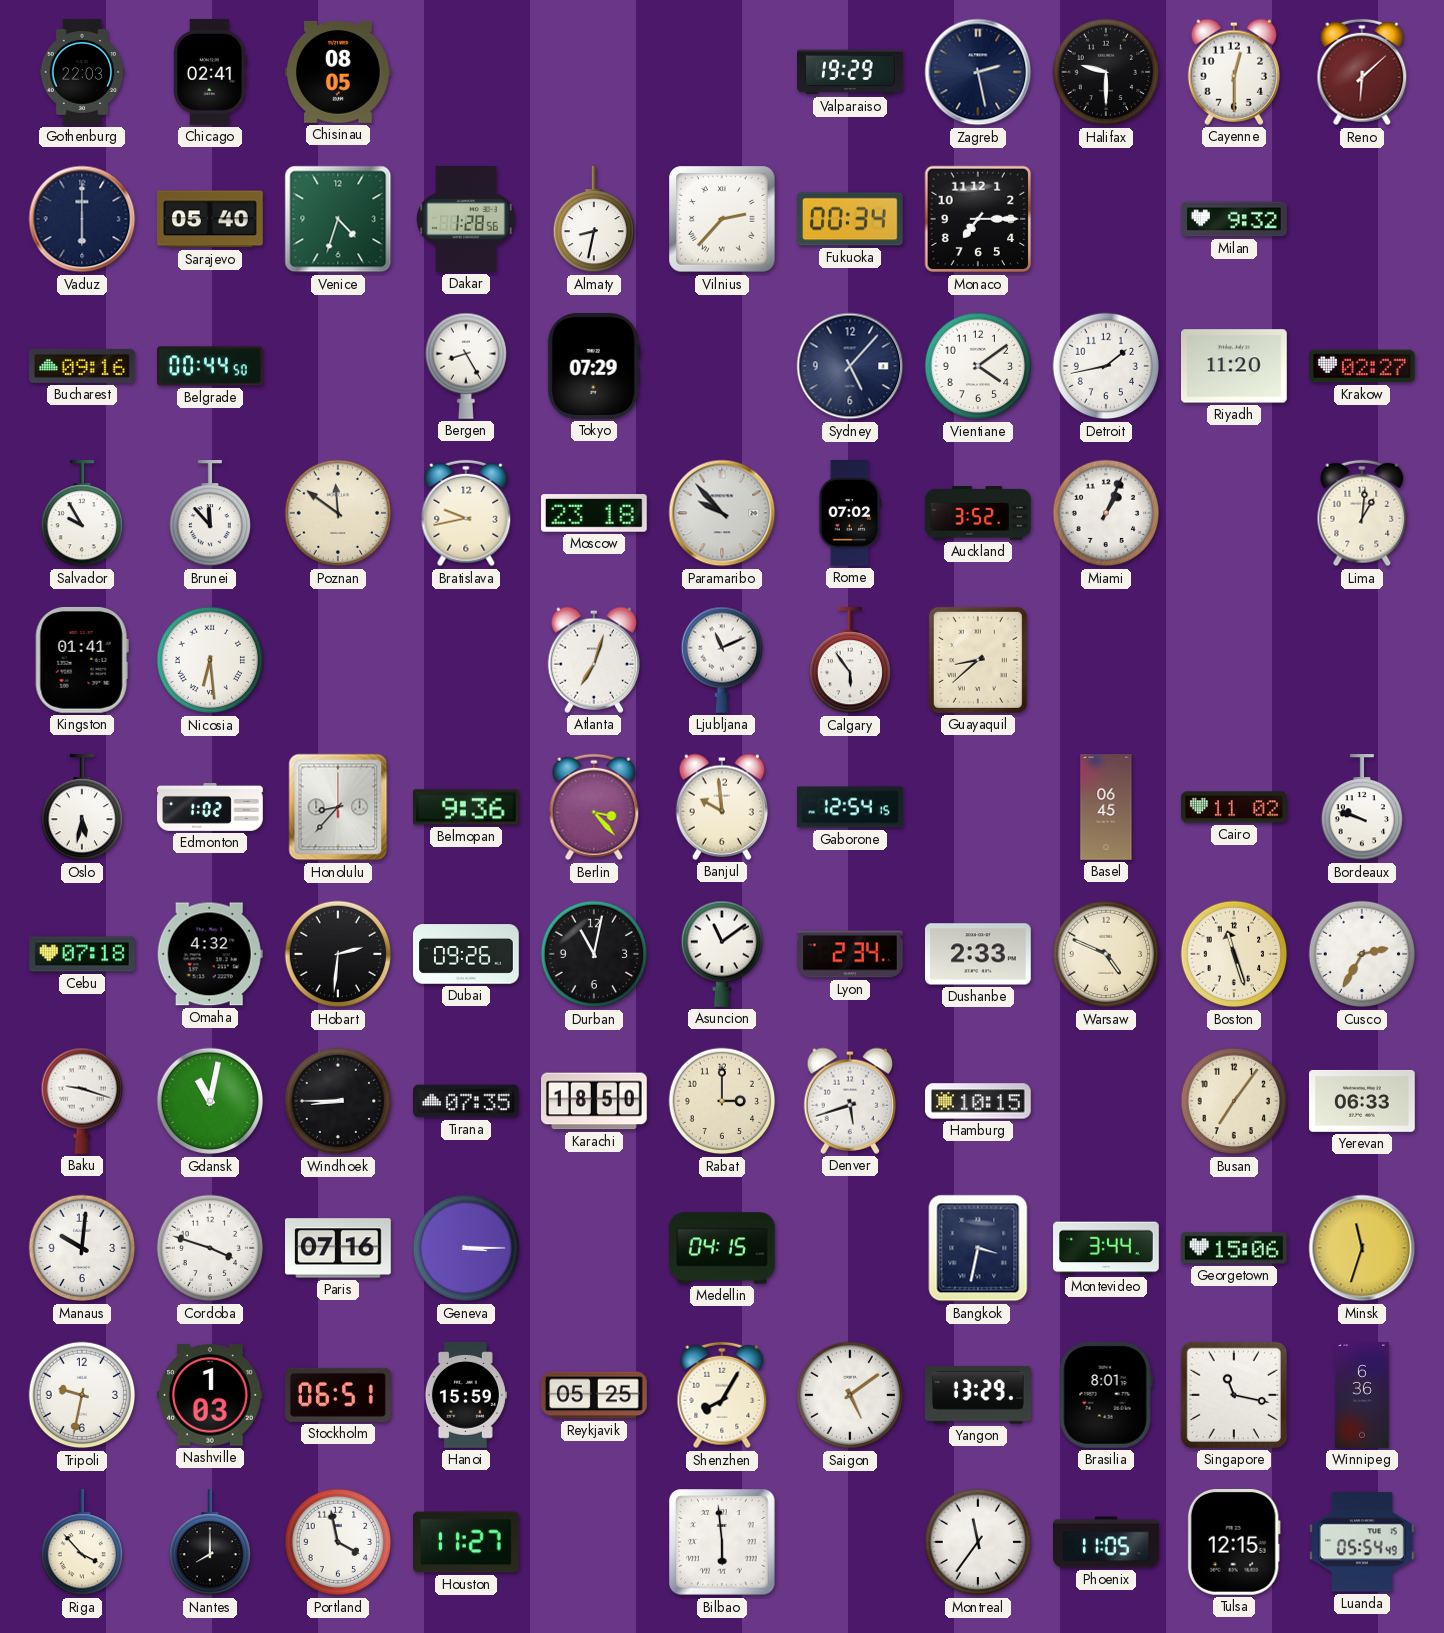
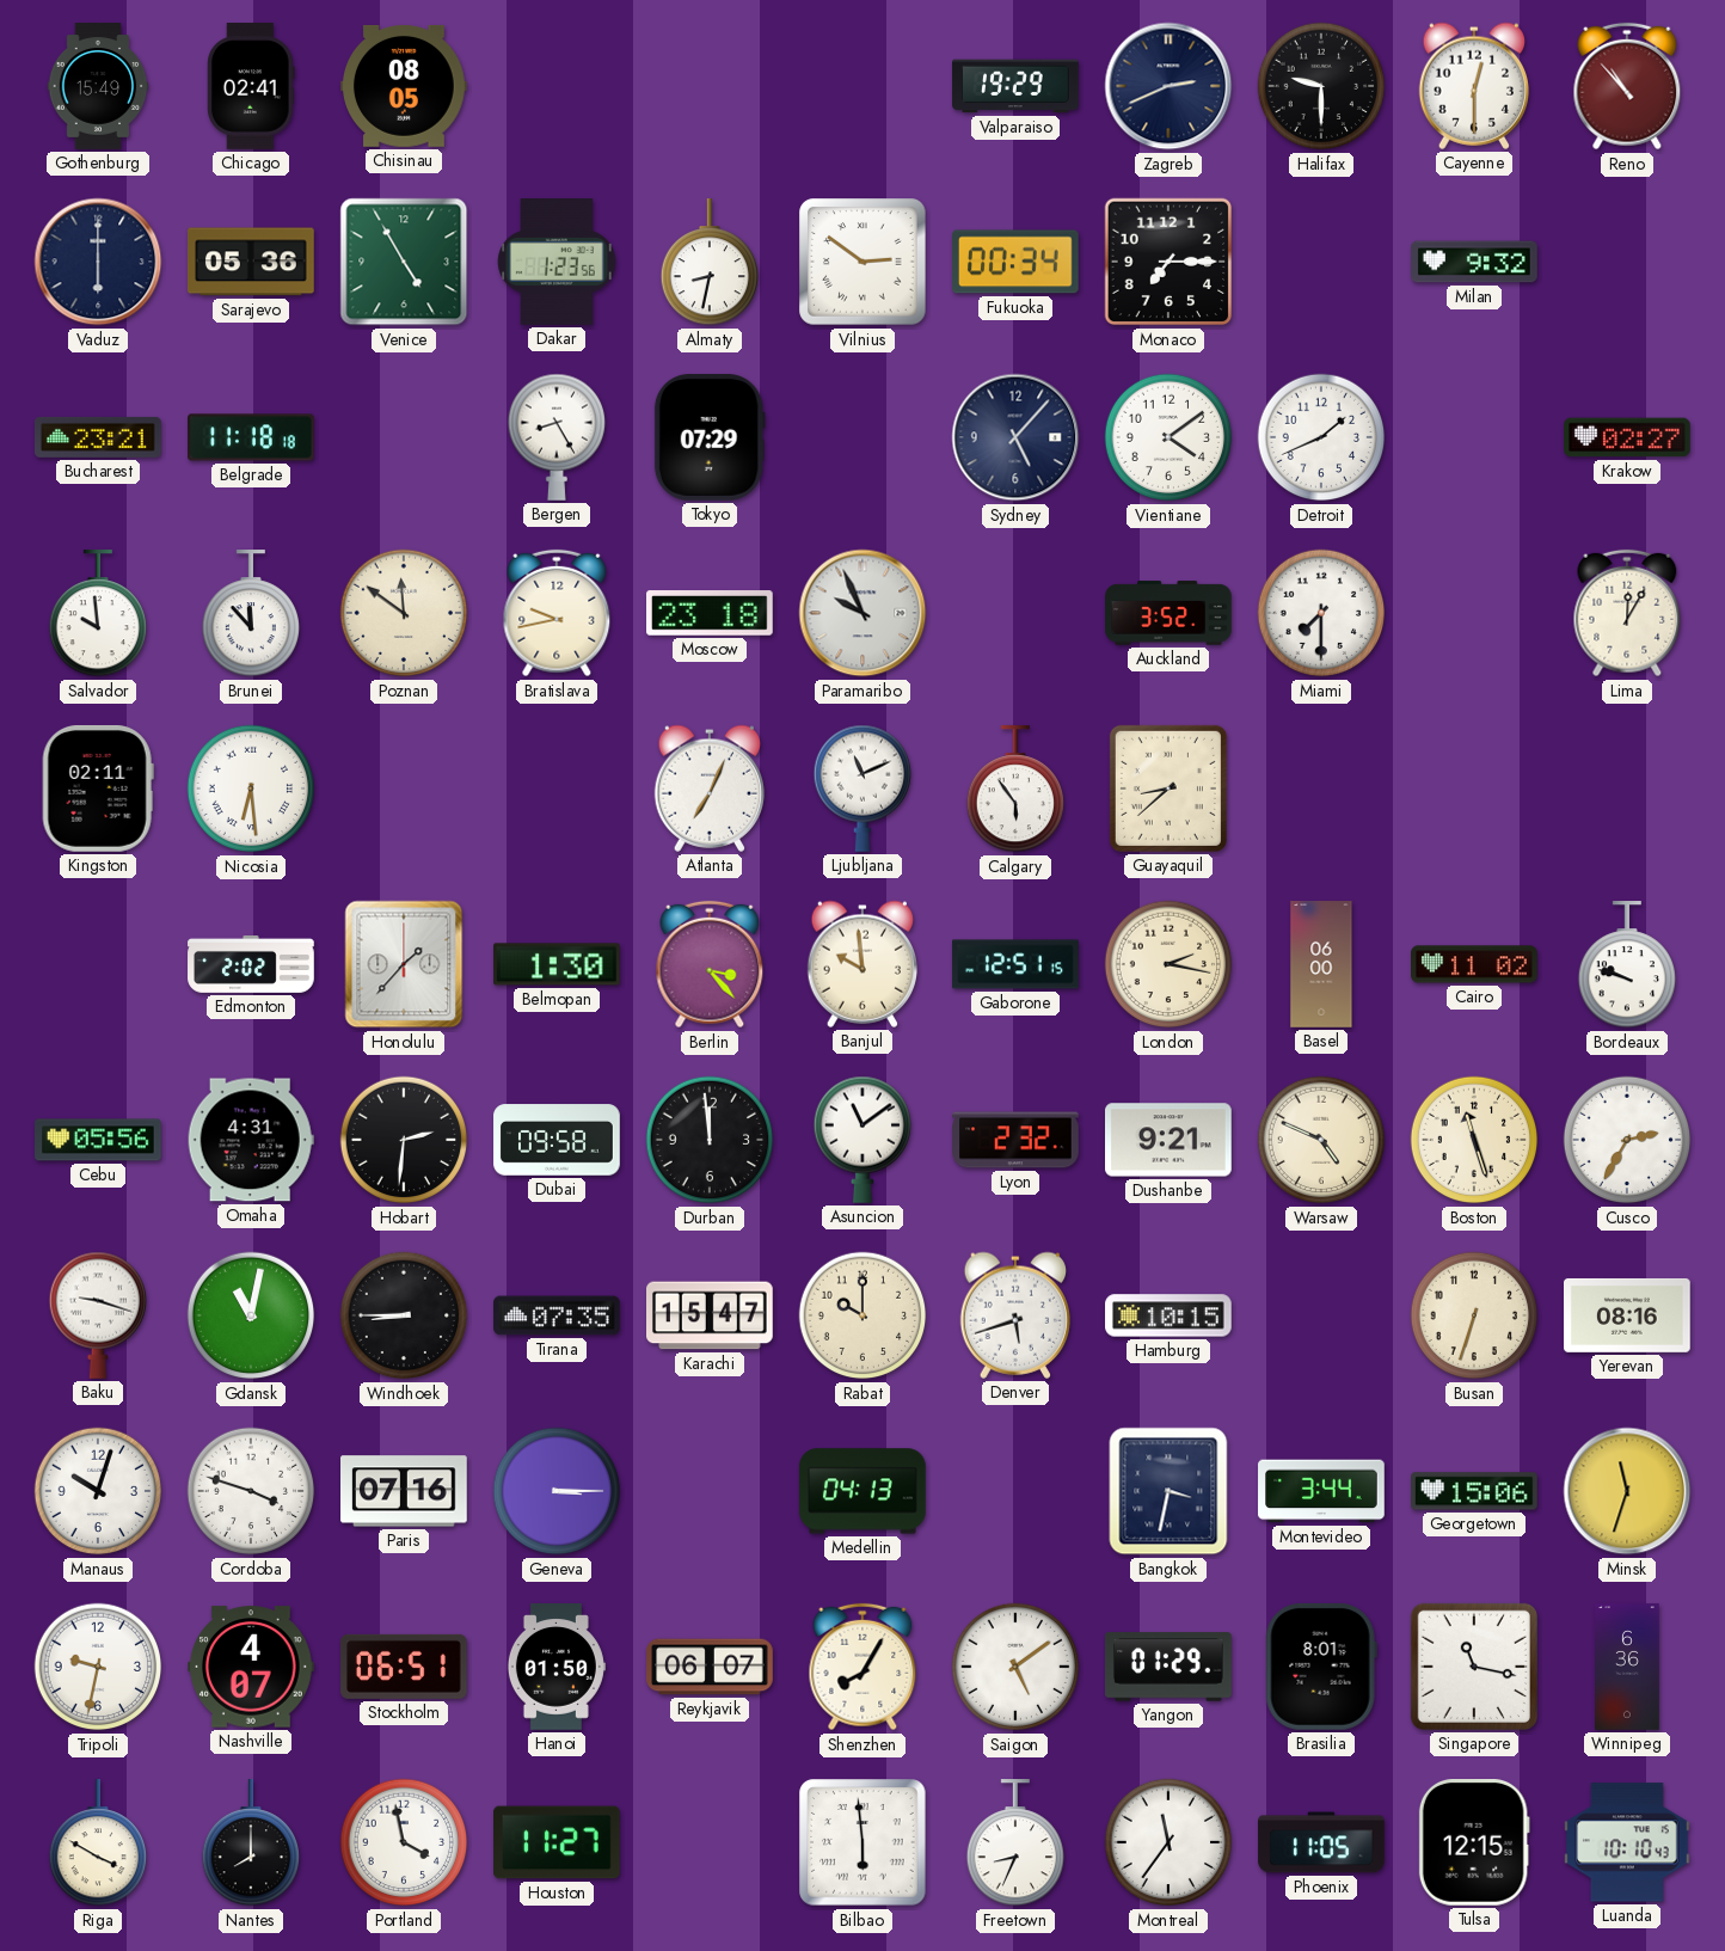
Gothenburg: 22:03 -> 15:49
Zagreb: 2:28 -> 2:41
Reno: 6:08 -> 10:53
Sarajevo: 05:40 -> 05:36
Venice: 4:33 -> 4:55
Dakar: 1:28 -> 1:23
Vilnius: 2:37 -> 2:51
Bucharest: 09:16 -> 23:21
Belgrade: 00:44 -> 11:18
Detroit: 1:43 -> 1:41
Riyadh: 11:20 -> none
Salvador: 9:55 -> 9:59
Paramaribo: 9:53 -> 9:56
Rome: 07:02 -> none
Miami: 1:04 -> 7:30
Lima: 1:01 -> 12:05
Kingston: 01:41 -> 02:11
Atlanta: 7:03 -> 7:04
Oslo: 5:32 -> none
Edmonton: 1:02 -> 2:02
Honolulu: 8:37 -> 1:37
Belmopan: 9:36 -> 1:30
Gaborone: 12:54 -> 12:51
London: none -> 2:17
Basel: 06:45 -> 06:00
Cebu: 07:18 -> 05:56
Omaha: 4:32 -> 4:31
Dubai: 09:26 -> 09:58
Durban: 11:02 -> 11:59
Lyon: 2:34 -> 2:32
Dushanbe: 2:33 -> 9:21
Karachi: 18:50 -> 15:47
Rabat: 3:00 -> 10:00
Busan: 7:06 -> 6:33
Yerevan: 06:33 -> 08:16
Manaus: 10:01 -> 10:03
Medellin: 04:15 -> 04:13
Nashville: 1:03 -> 4:07
Hanoi: 15:59 -> 01:50
Reykjavik: 05:25 -> 06:07
Yangon: 13:29 -> 01:29
Riga: 3:53 -> 3:50
Freetown: none -> 8:34
Luanda: 05:54 -> 10:10
